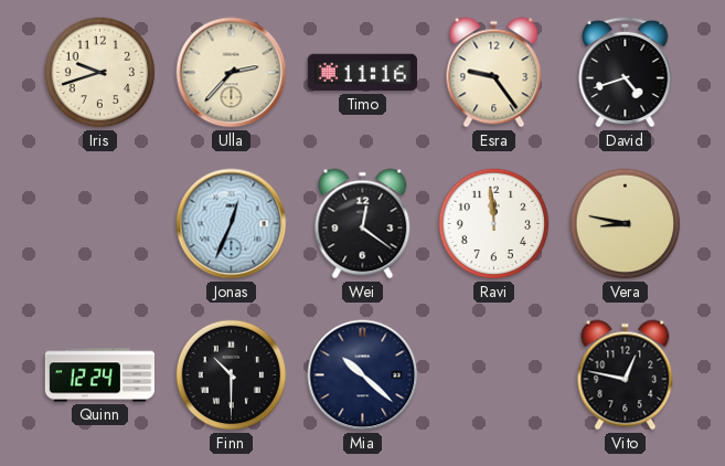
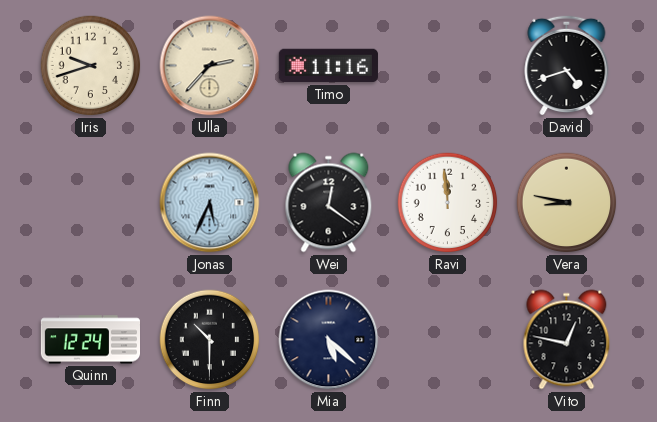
Esra: 9:24 -> none
Jonas: 12:34 -> 5:34
Mia: 10:22 -> 5:22
